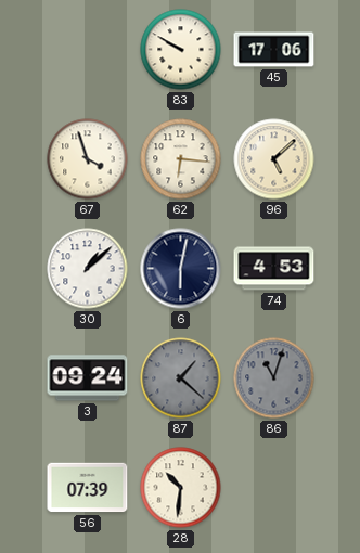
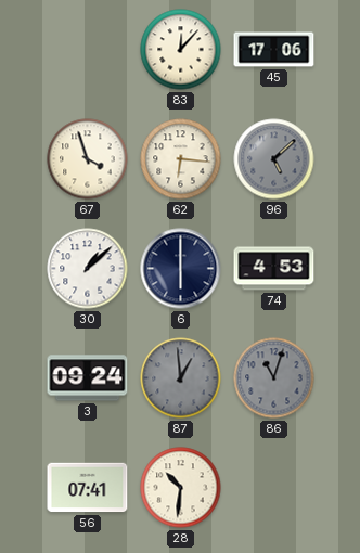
83: 9:50 -> 12:07
96 dial: cream -> grey
6: 6:02 -> 6:00
87: 1:22 -> 12:59
56: 07:39 -> 07:41
